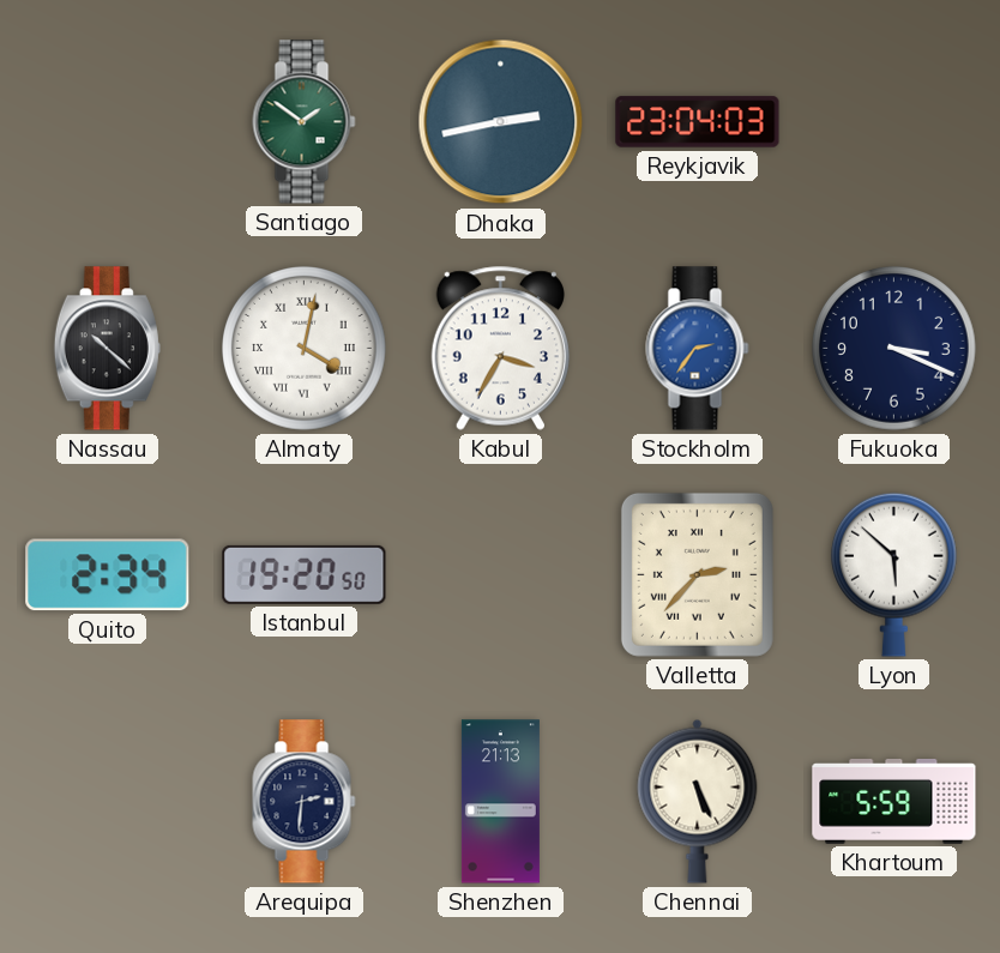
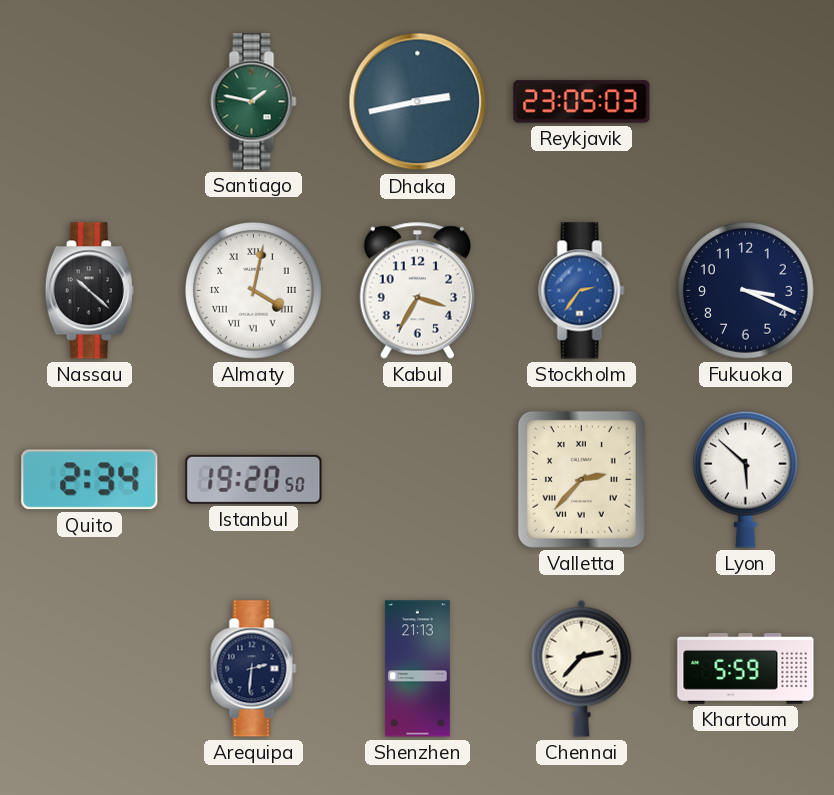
Santiago: 1:51 -> 1:47
Reykjavik: 23:04 -> 23:05
Chennai: 5:26 -> 2:37
